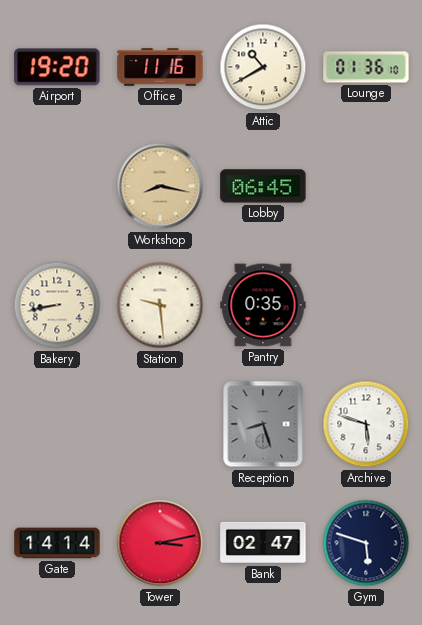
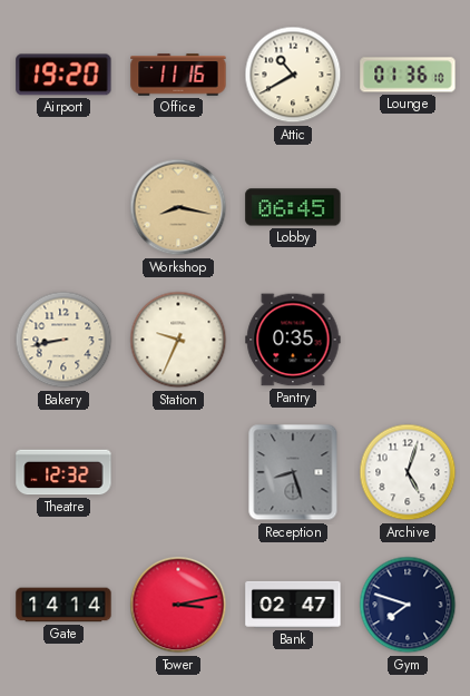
Station: 9:29 -> 9:34
Theatre: none -> 12:32
Archive: 5:48 -> 5:03
Gym: 5:48 -> 7:48
